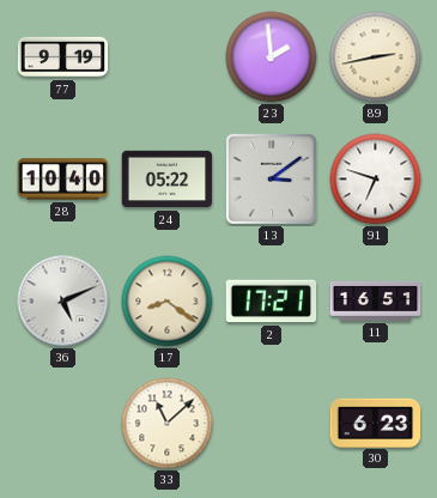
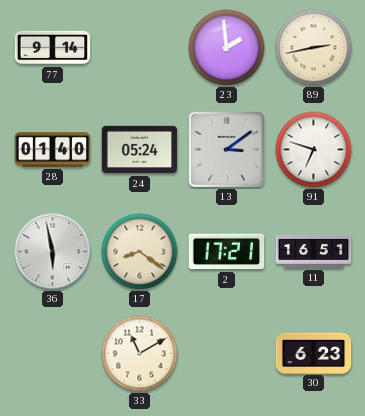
77: 9:19 -> 9:14
28: 10:40 -> 01:40
24: 05:22 -> 05:24
36: 5:11 -> 5:58
33: 11:08 -> 11:10
